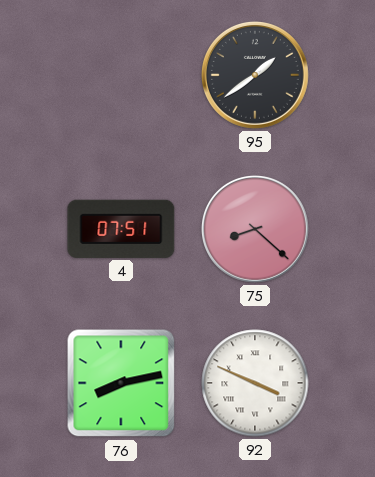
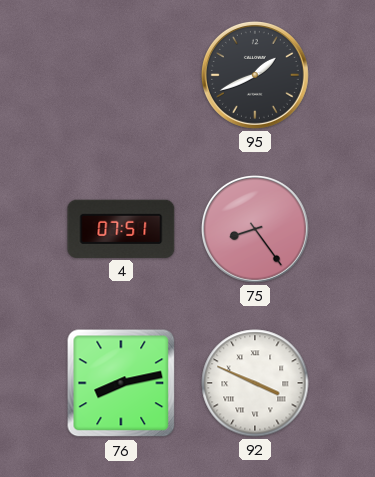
95: 1:39 -> 1:41
75: 8:22 -> 8:24
